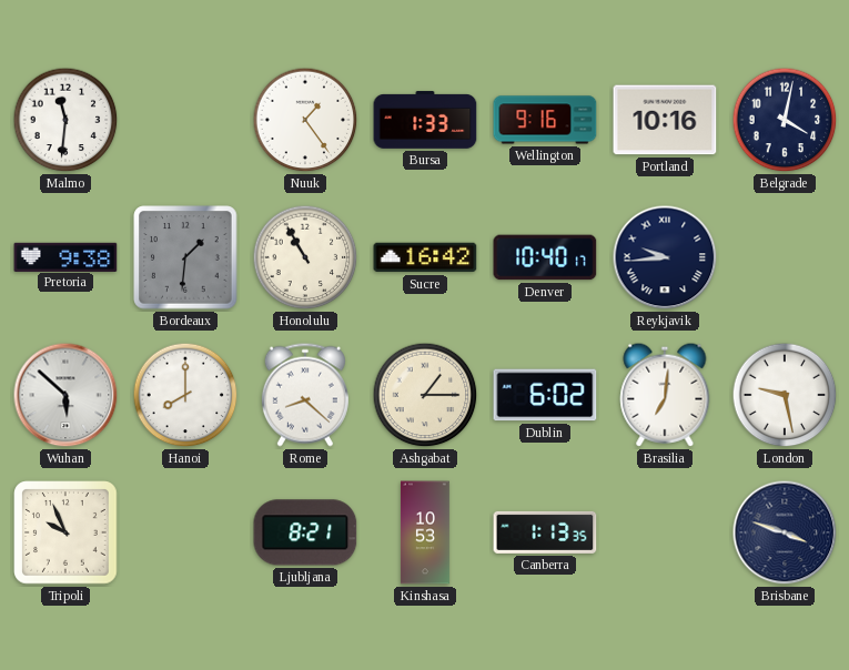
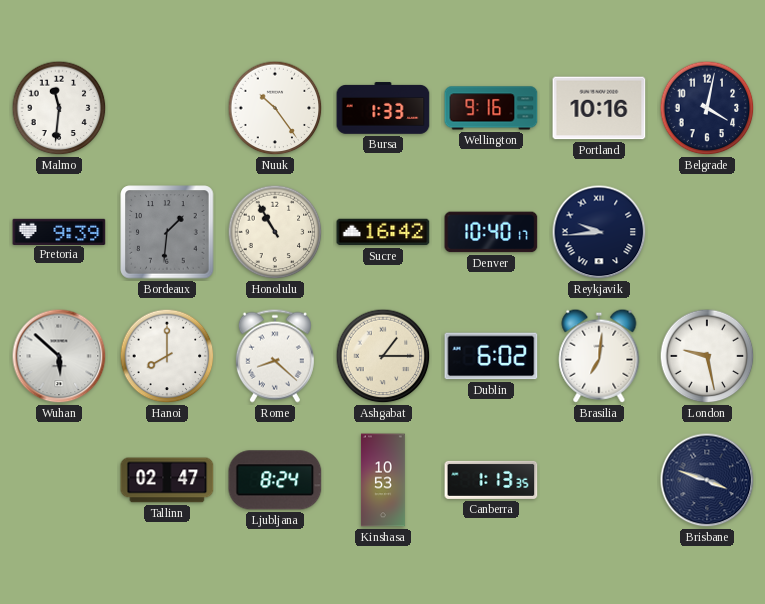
Nuuk: 1:24 -> 10:24
Pretoria: 9:38 -> 9:39
Tripoli: 9:56 -> none
Tallinn: none -> 02:47
Ljubljana: 8:21 -> 8:24
